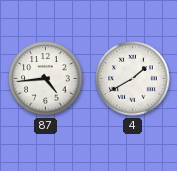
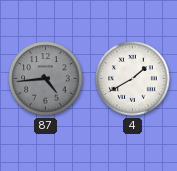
87 dial: white -> grey
